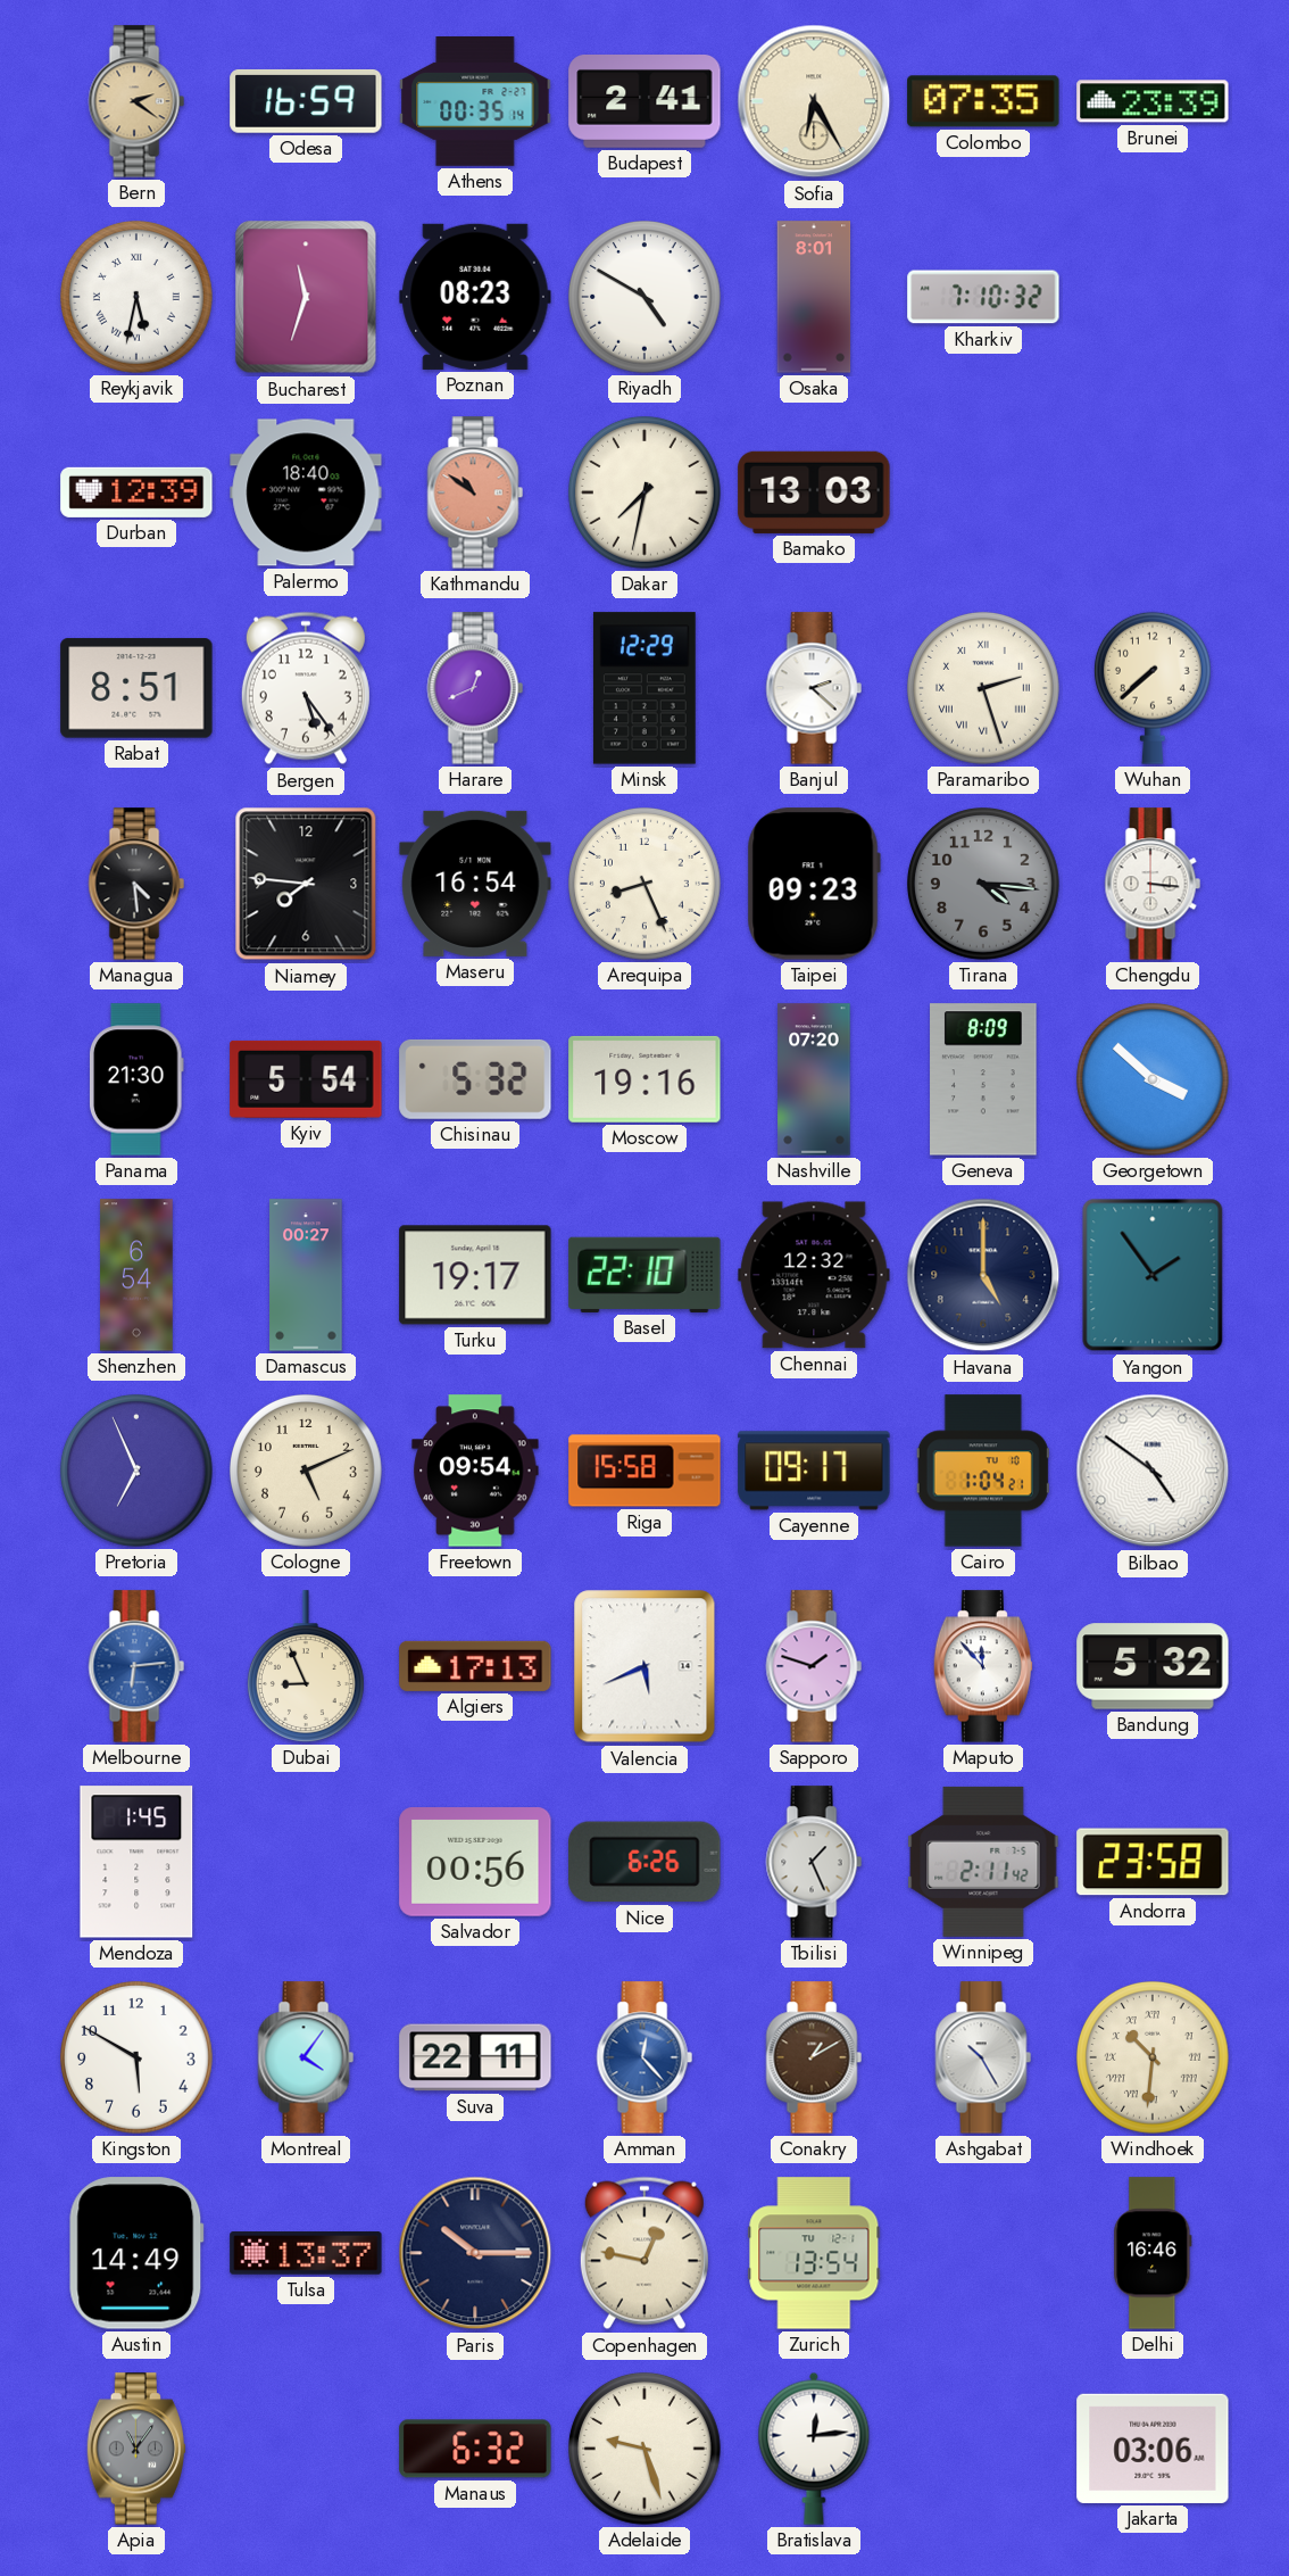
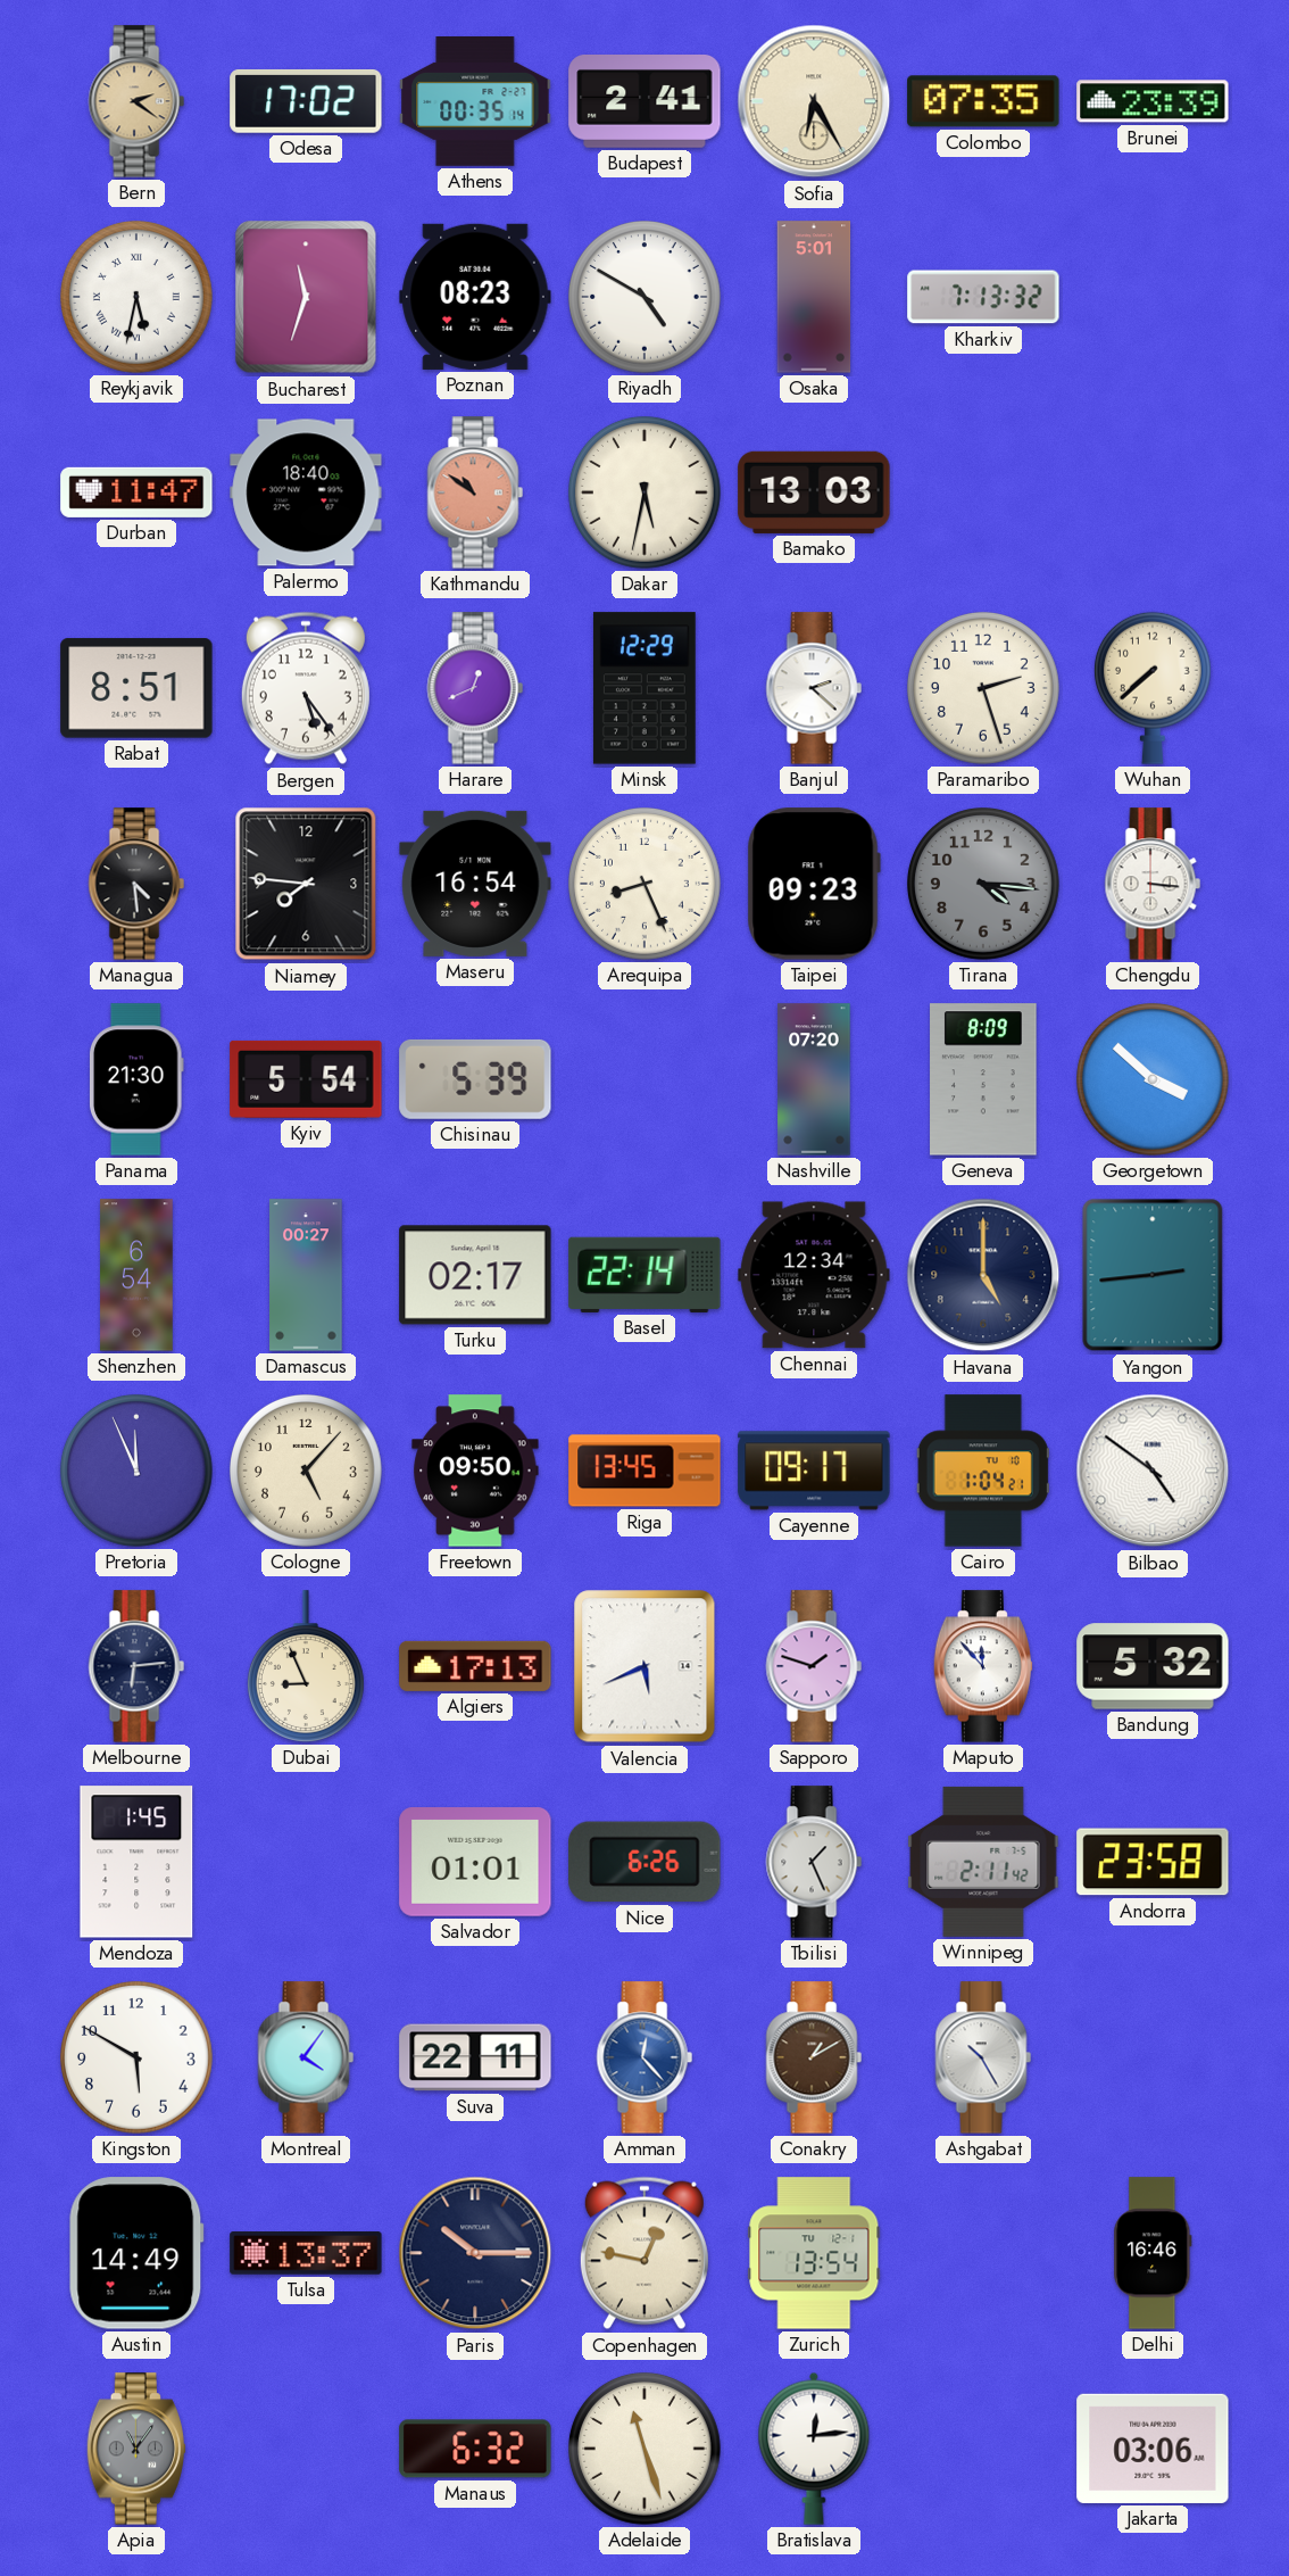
Odesa: 16:59 -> 17:02
Osaka: 8:01 -> 5:01
Kharkiv: 7:10 -> 7:13
Durban: 12:39 -> 11:47
Dakar: 7:32 -> 5:32
Paramaribo numerals: Roman -> Arabic
Chisinau: 5:32 -> 5:39
Moscow: 19:16 -> none
Turku: 19:17 -> 02:17
Basel: 22:10 -> 22:14
Chennai: 12:32 -> 12:34
Yangon: 1:54 -> 2:44
Pretoria: 6:56 -> 11:56
Cologne: 5:11 -> 5:07
Freetown: 09:54 -> 09:50
Riga: 15:58 -> 13:45
Melbourne dial: blue -> navy
Salvador: 00:56 -> 01:01
Windhoek: 10:31 -> none
Adelaide: 9:27 -> 11:27
